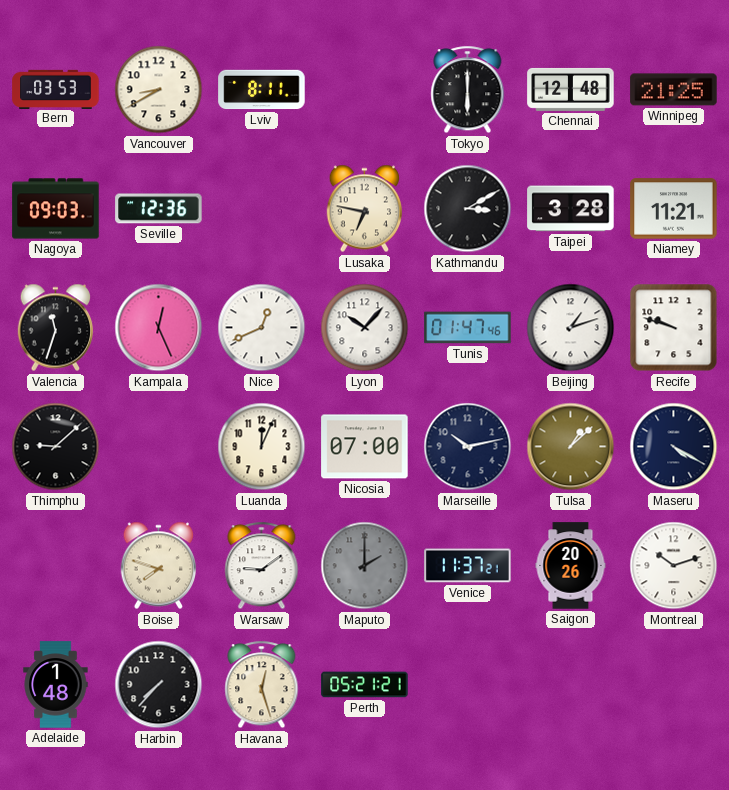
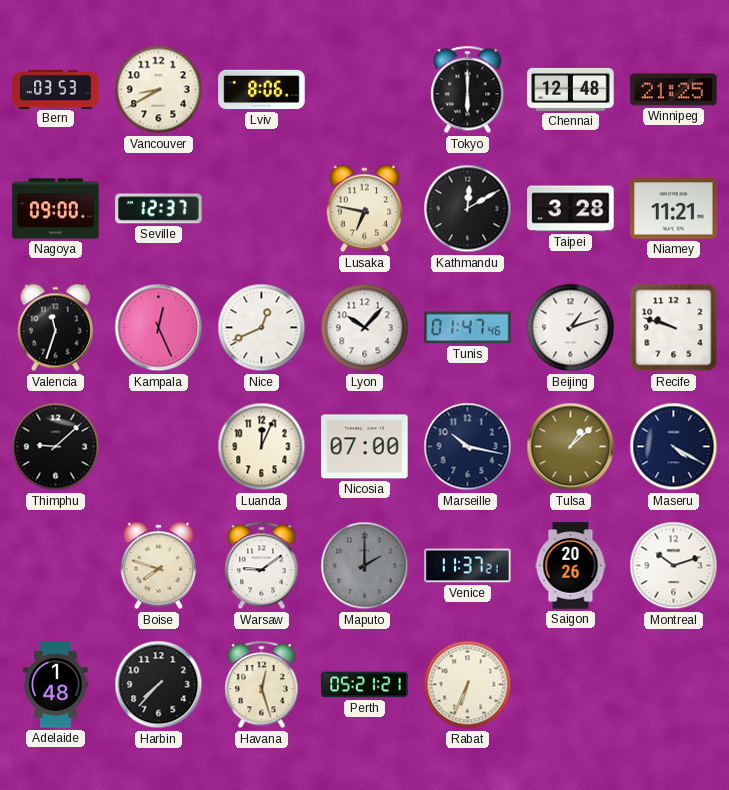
Lviv: 8:11 -> 8:06
Nagoya: 09:03 -> 09:00
Seville: 12:36 -> 12:37
Kathmandu: 3:10 -> 12:10
Marseille: 10:13 -> 10:17
Rabat: none -> 6:34
